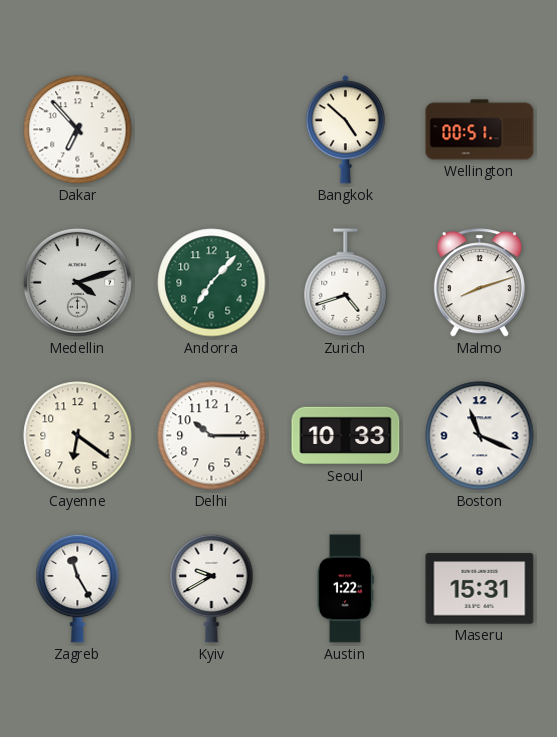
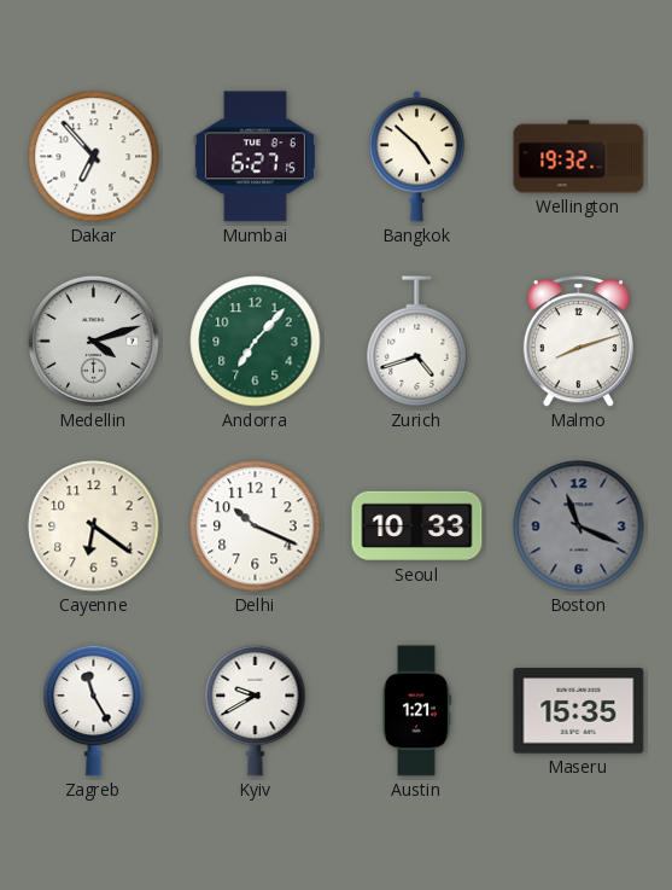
Mumbai: none -> 6:27
Wellington: 00:51 -> 19:32
Delhi: 10:15 -> 10:19
Boston dial: white -> grey
Austin: 1:22 -> 1:21
Maseru: 15:31 -> 15:35
